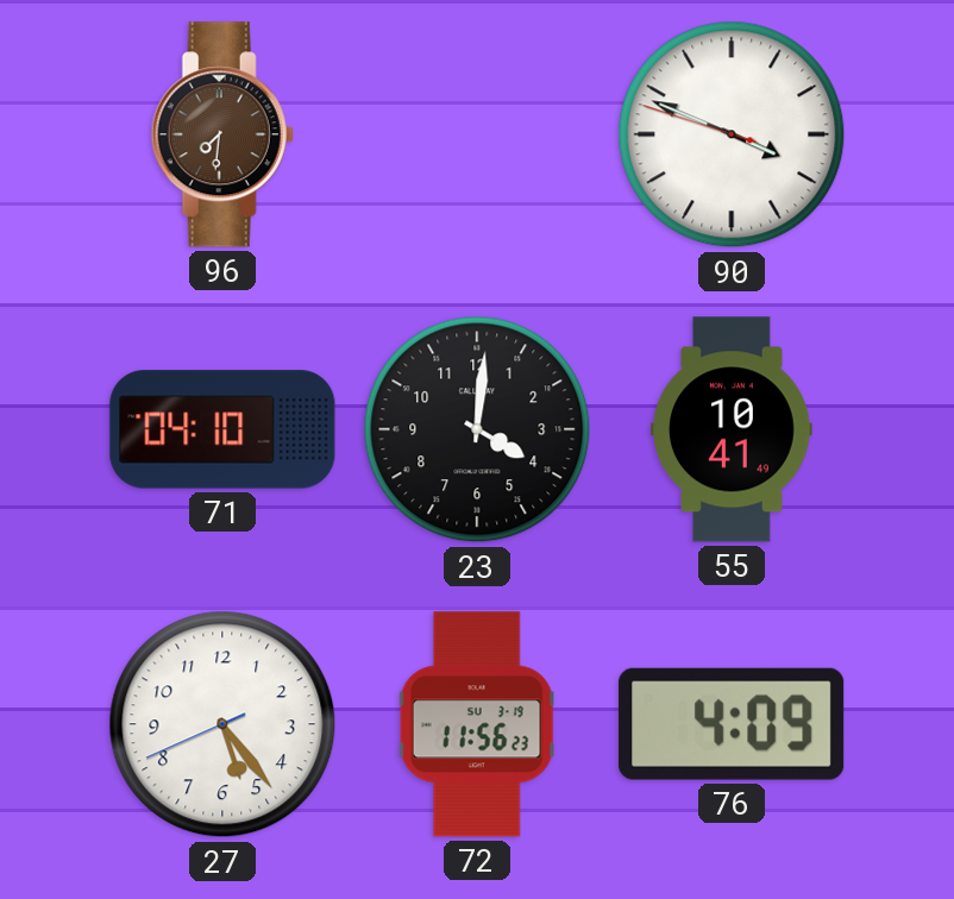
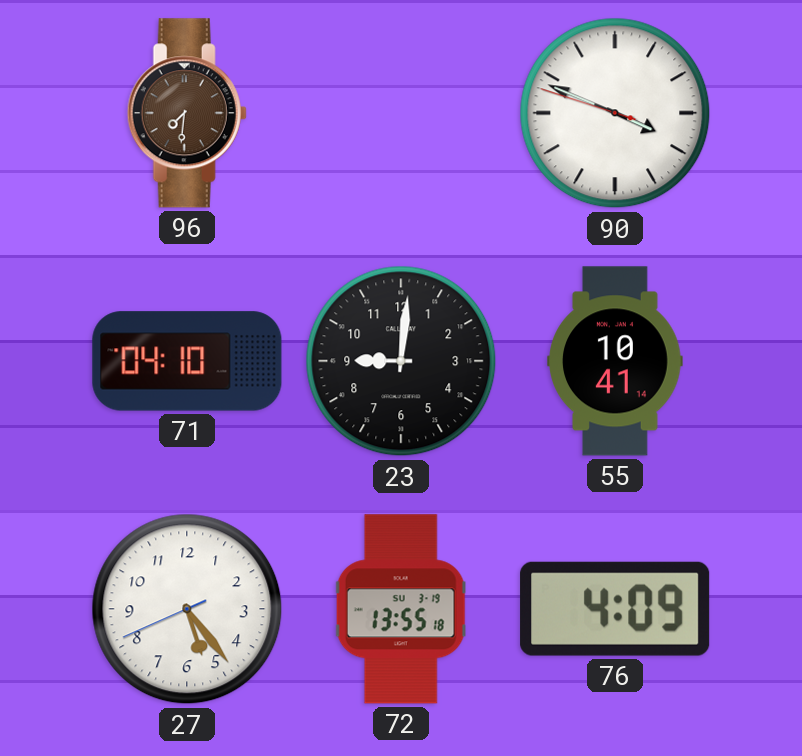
23: 4:01 -> 9:01
55: 10:41:49 -> 10:41:14
72: 11:56 -> 13:55
